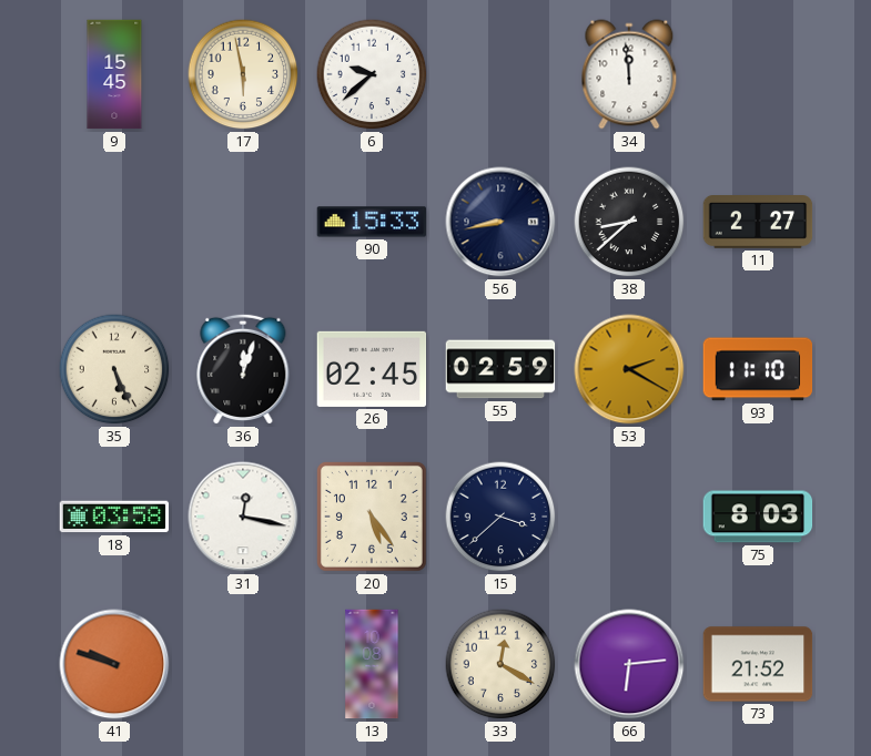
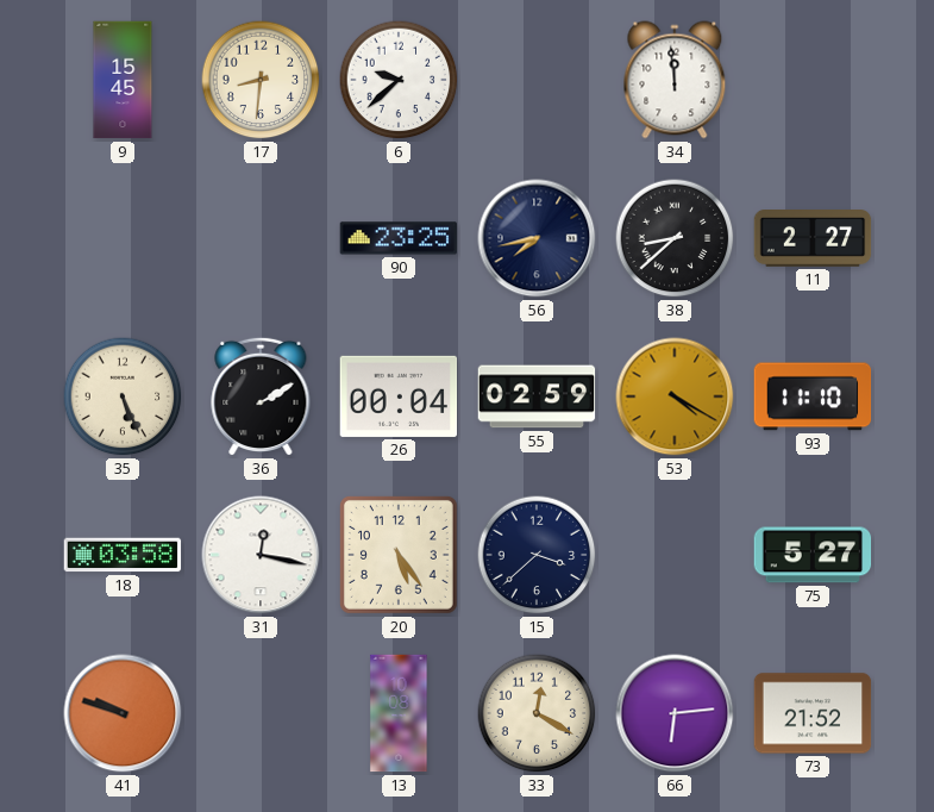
17: 5:58 -> 8:31
90: 15:33 -> 23:25
56: 8:43 -> 7:43
36: 12:03 -> 2:10
26: 02:45 -> 00:04
53: 2:20 -> 4:20
75: 8:03 -> 5:27
